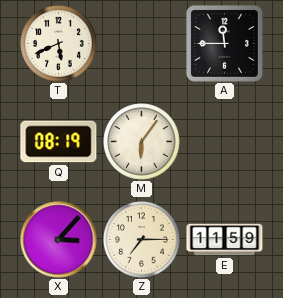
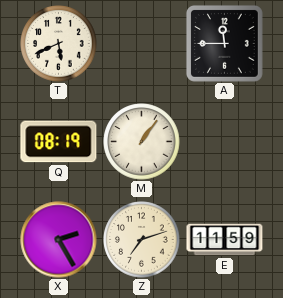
M: 6:06 -> 1:06
X: 3:07 -> 2:25
Z: 7:15 -> 7:12
